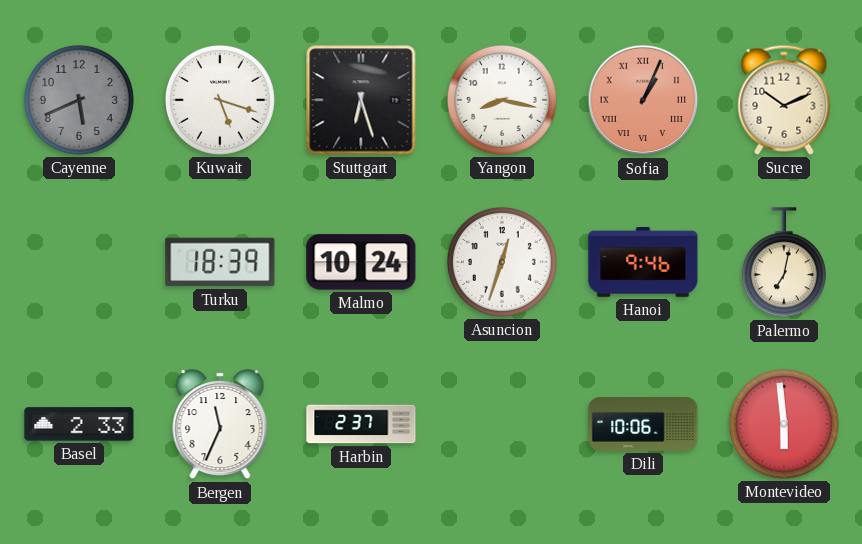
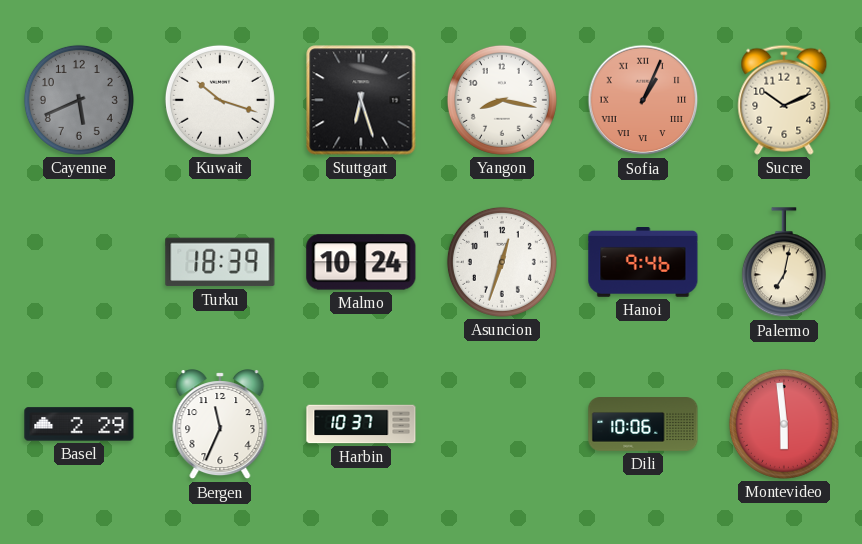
Kuwait: 5:18 -> 10:18
Basel: 2:33 -> 2:29
Harbin: 2:37 -> 10:37
